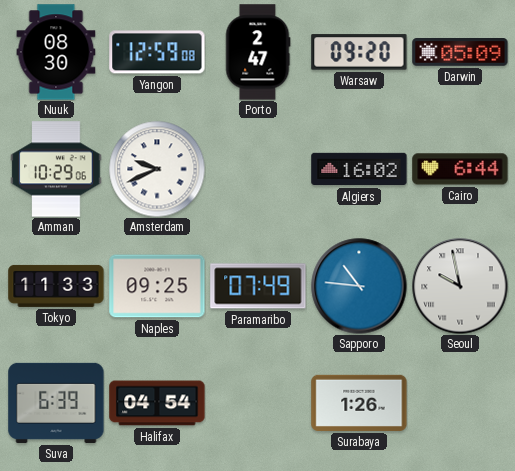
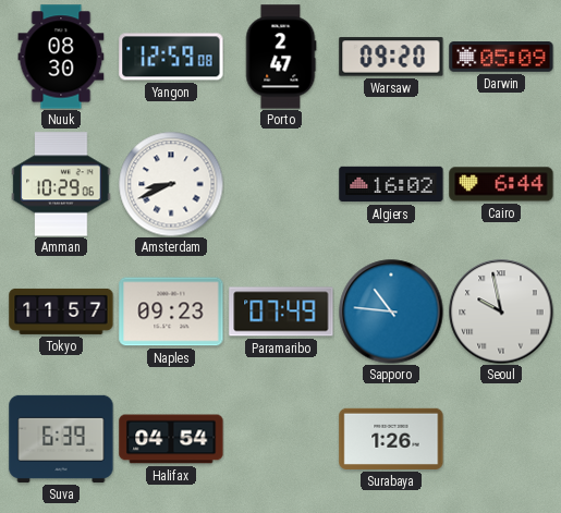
Amsterdam: 9:41 -> 8:41
Tokyo: 11:33 -> 11:57
Naples: 09:25 -> 09:23
